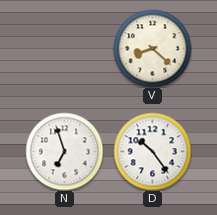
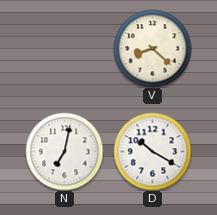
N: 6:57 -> 7:02
D: 10:24 -> 10:20
